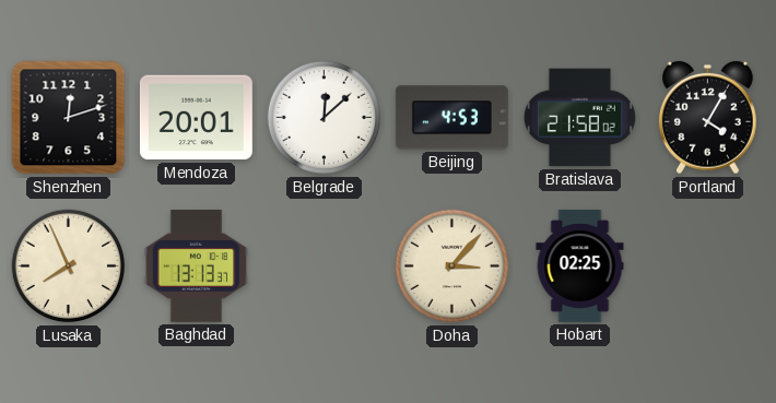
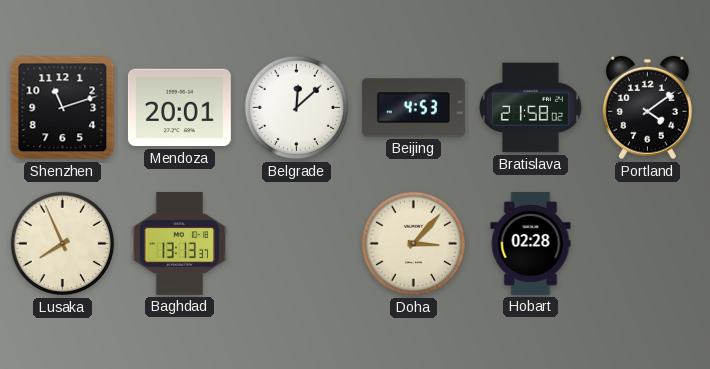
Shenzhen: 12:12 -> 11:12
Portland: 4:05 -> 4:09
Hobart: 02:25 -> 02:28
